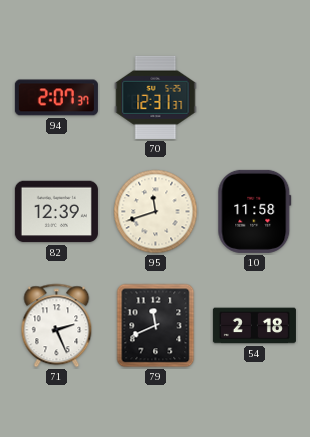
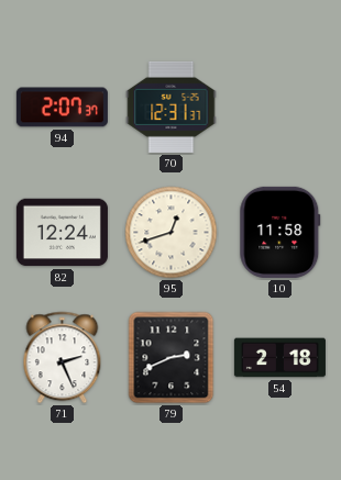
82: 12:39 -> 12:24
95: 11:42 -> 12:42
79: 11:41 -> 2:41
